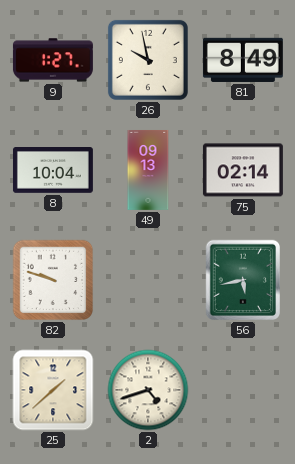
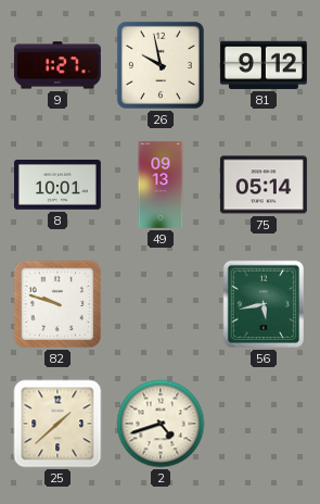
81: 8:49 -> 9:12
8: 10:04 -> 10:01
75: 02:14 -> 05:14
